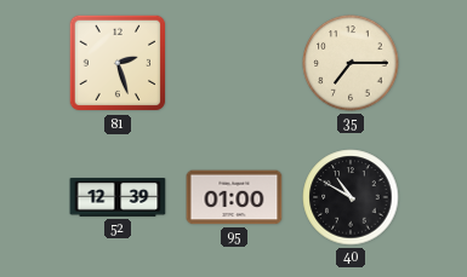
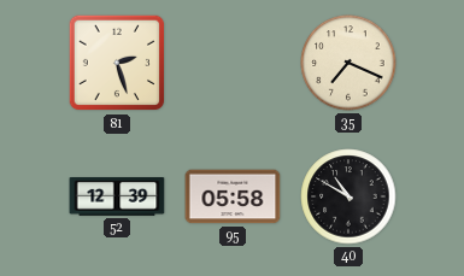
35: 7:15 -> 7:19
95: 01:00 -> 05:58
